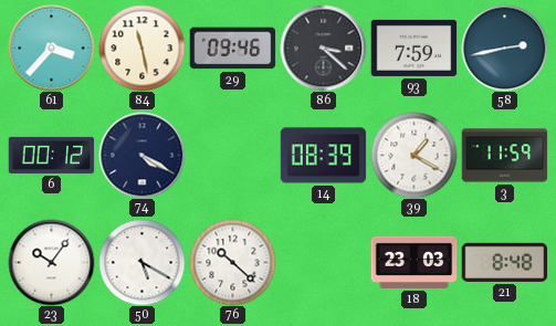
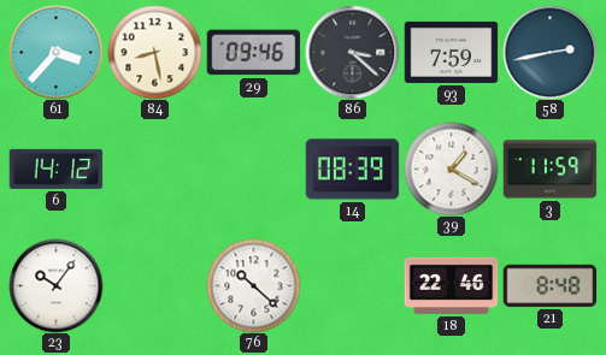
84: 11:28 -> 8:28
6: 00:12 -> 14:12
74: 4:20 -> none
50: 5:20 -> none
18: 23:03 -> 22:46
